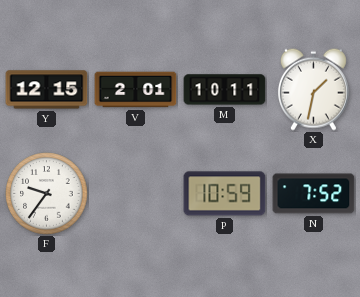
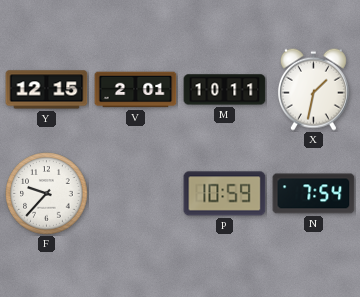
F: 9:36 -> 9:37
N: 7:52 -> 7:54
